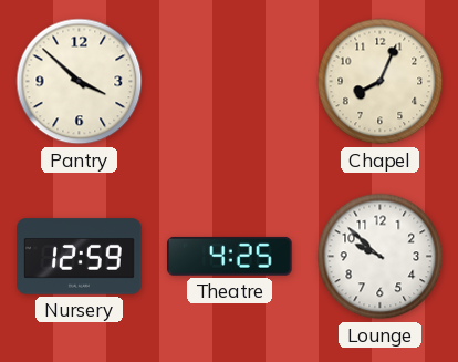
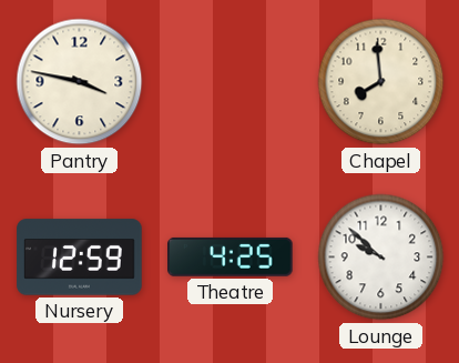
Pantry: 3:52 -> 3:47
Chapel: 8:04 -> 7:59
